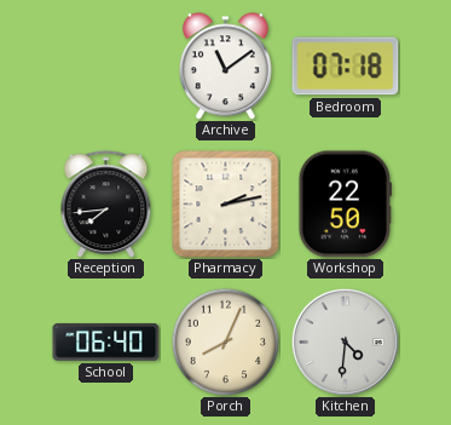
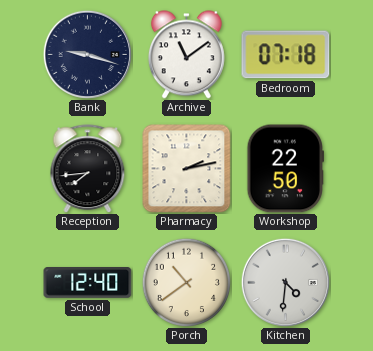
Bank: none -> 9:18
School: 06:40 -> 12:40
Porch: 8:04 -> 10:39
